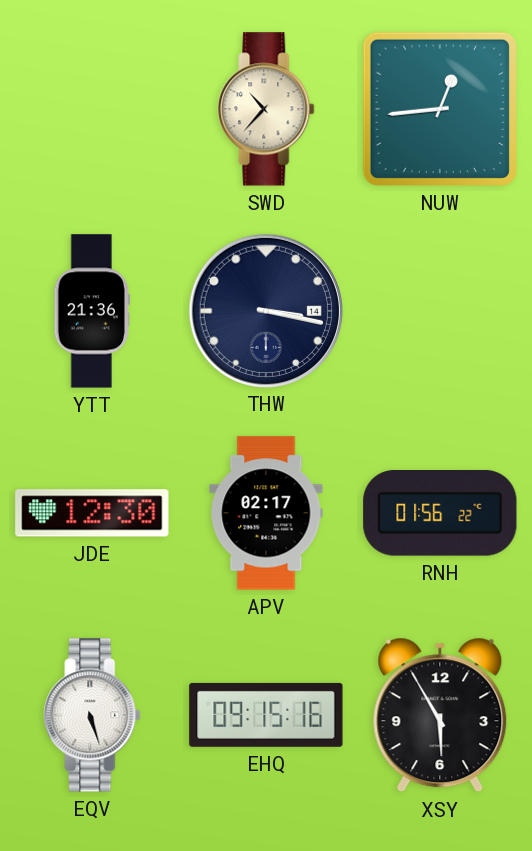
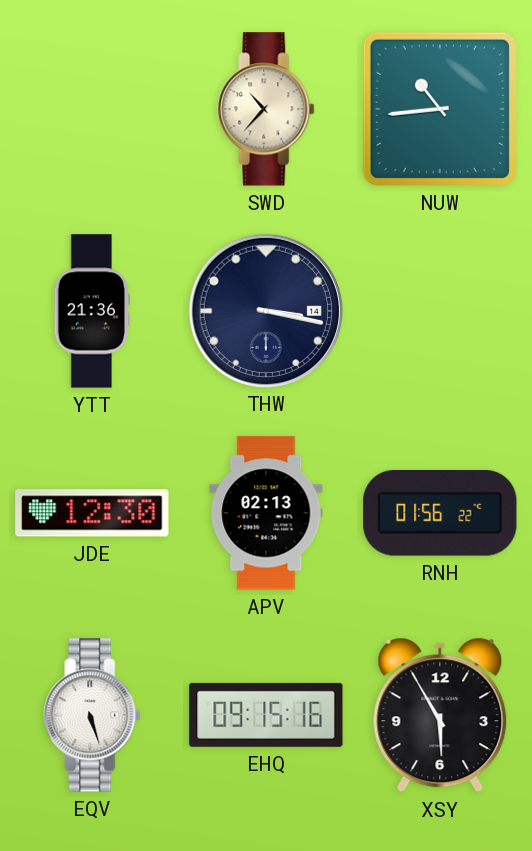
NUW: 12:44 -> 10:44
APV: 02:17 -> 02:13
